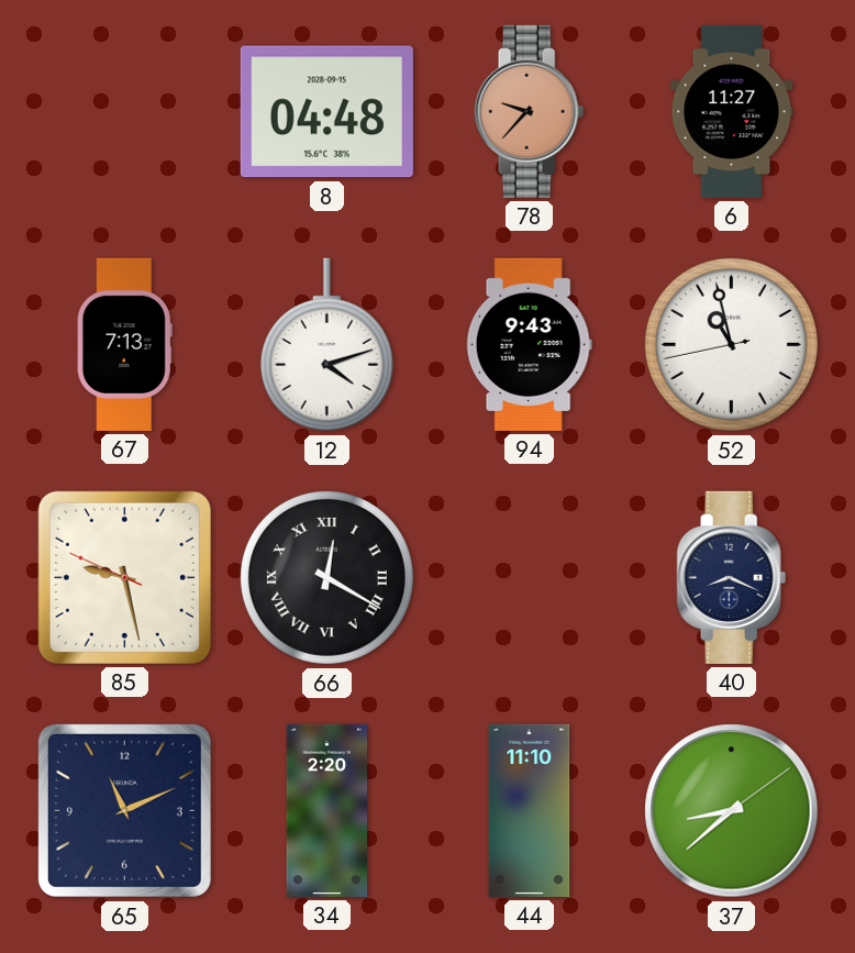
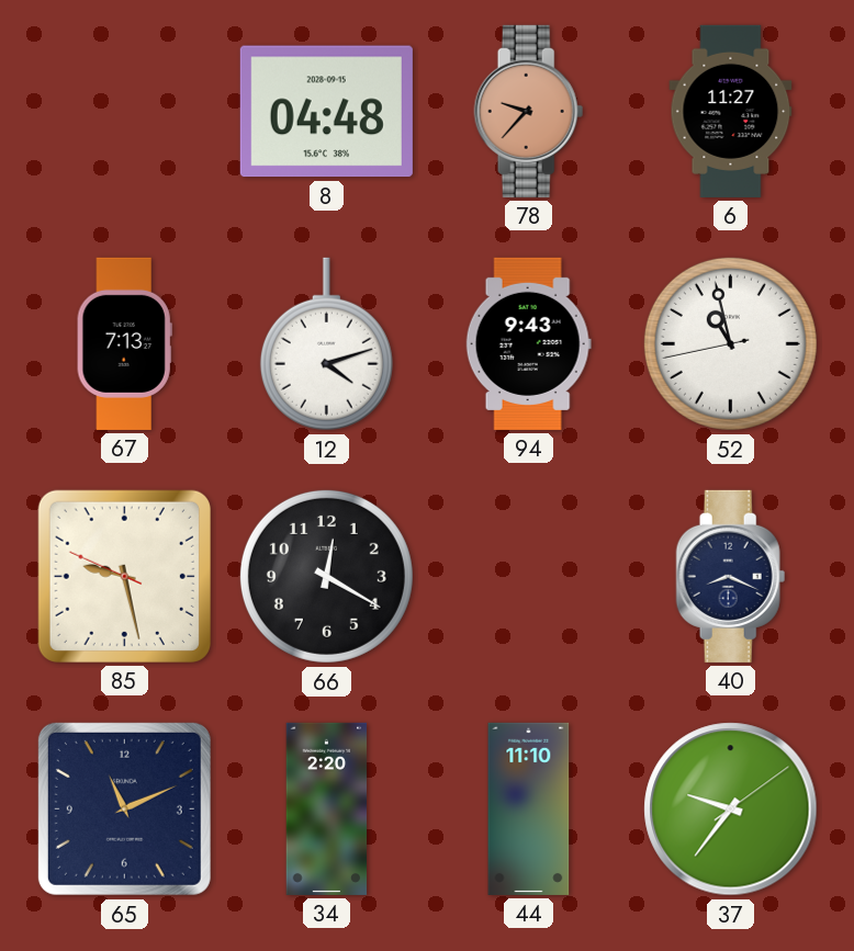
66 numerals: Roman -> Arabic
37: 8:38 -> 9:36
